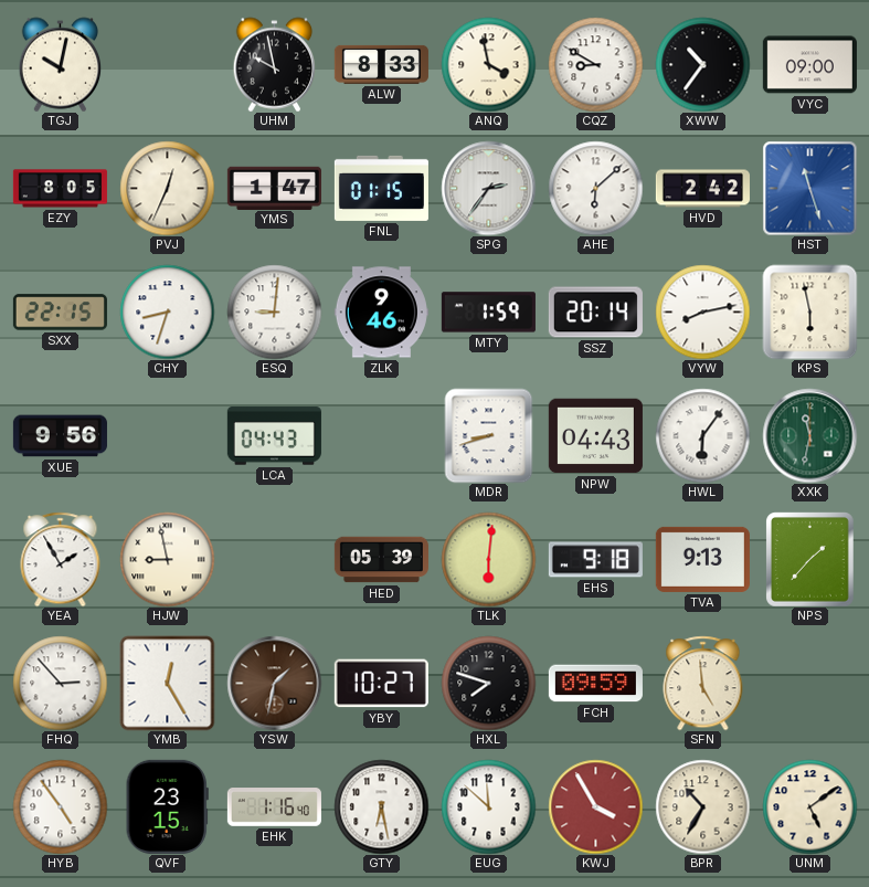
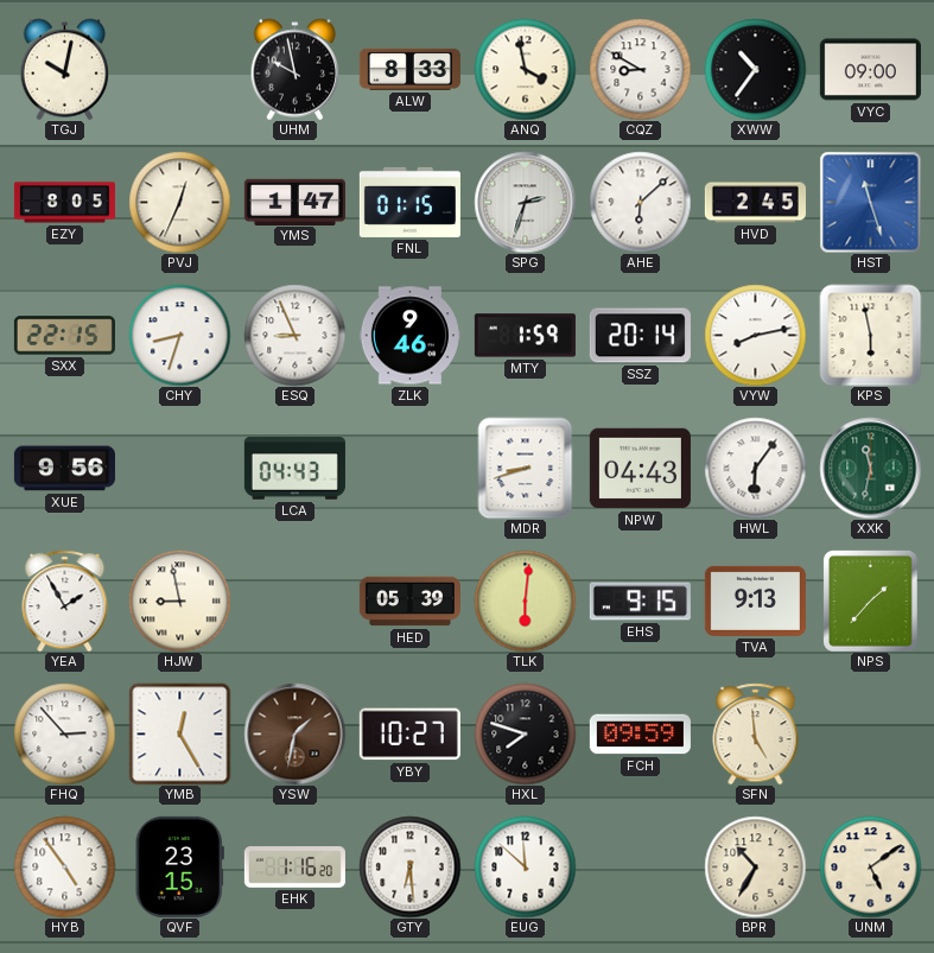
SPG: 2:36 -> 2:33
HVD: 2:42 -> 2:45
ESQ: 9:01 -> 8:56
EHS: 9:18 -> 9:15
EHK: 1:16:40 -> 1:16:20
GTY: 6:28 -> 6:29
KWJ: 3:55 -> none
